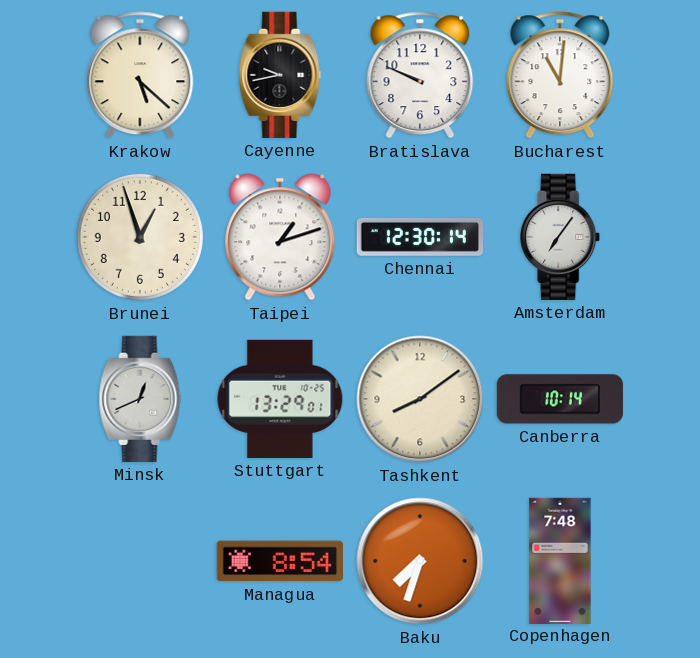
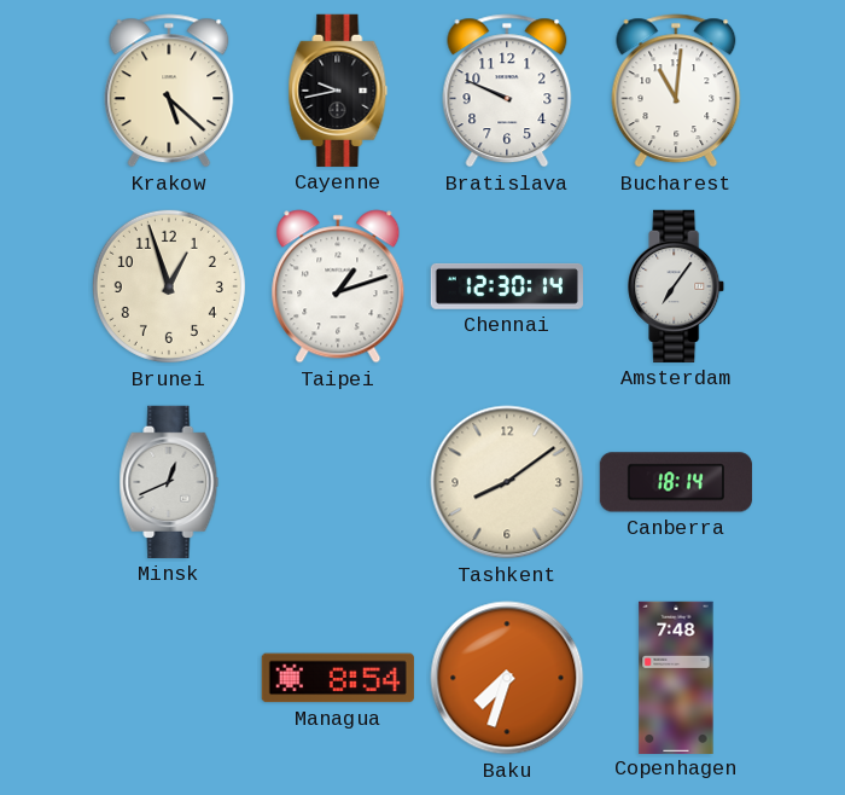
Stuttgart: 13:29 -> none
Canberra: 10:14 -> 18:14
